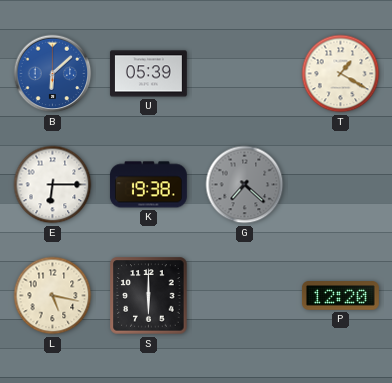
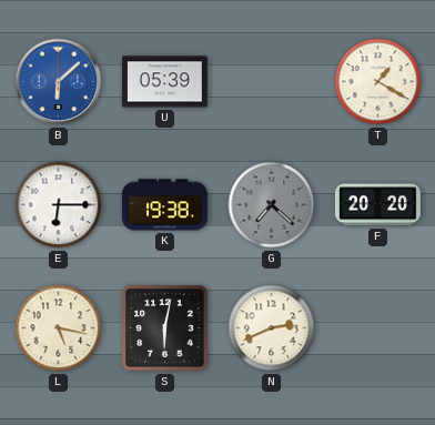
F: none -> 20:20
S: 6:00 -> 6:02
N: none -> 2:41
P: 12:20 -> none
